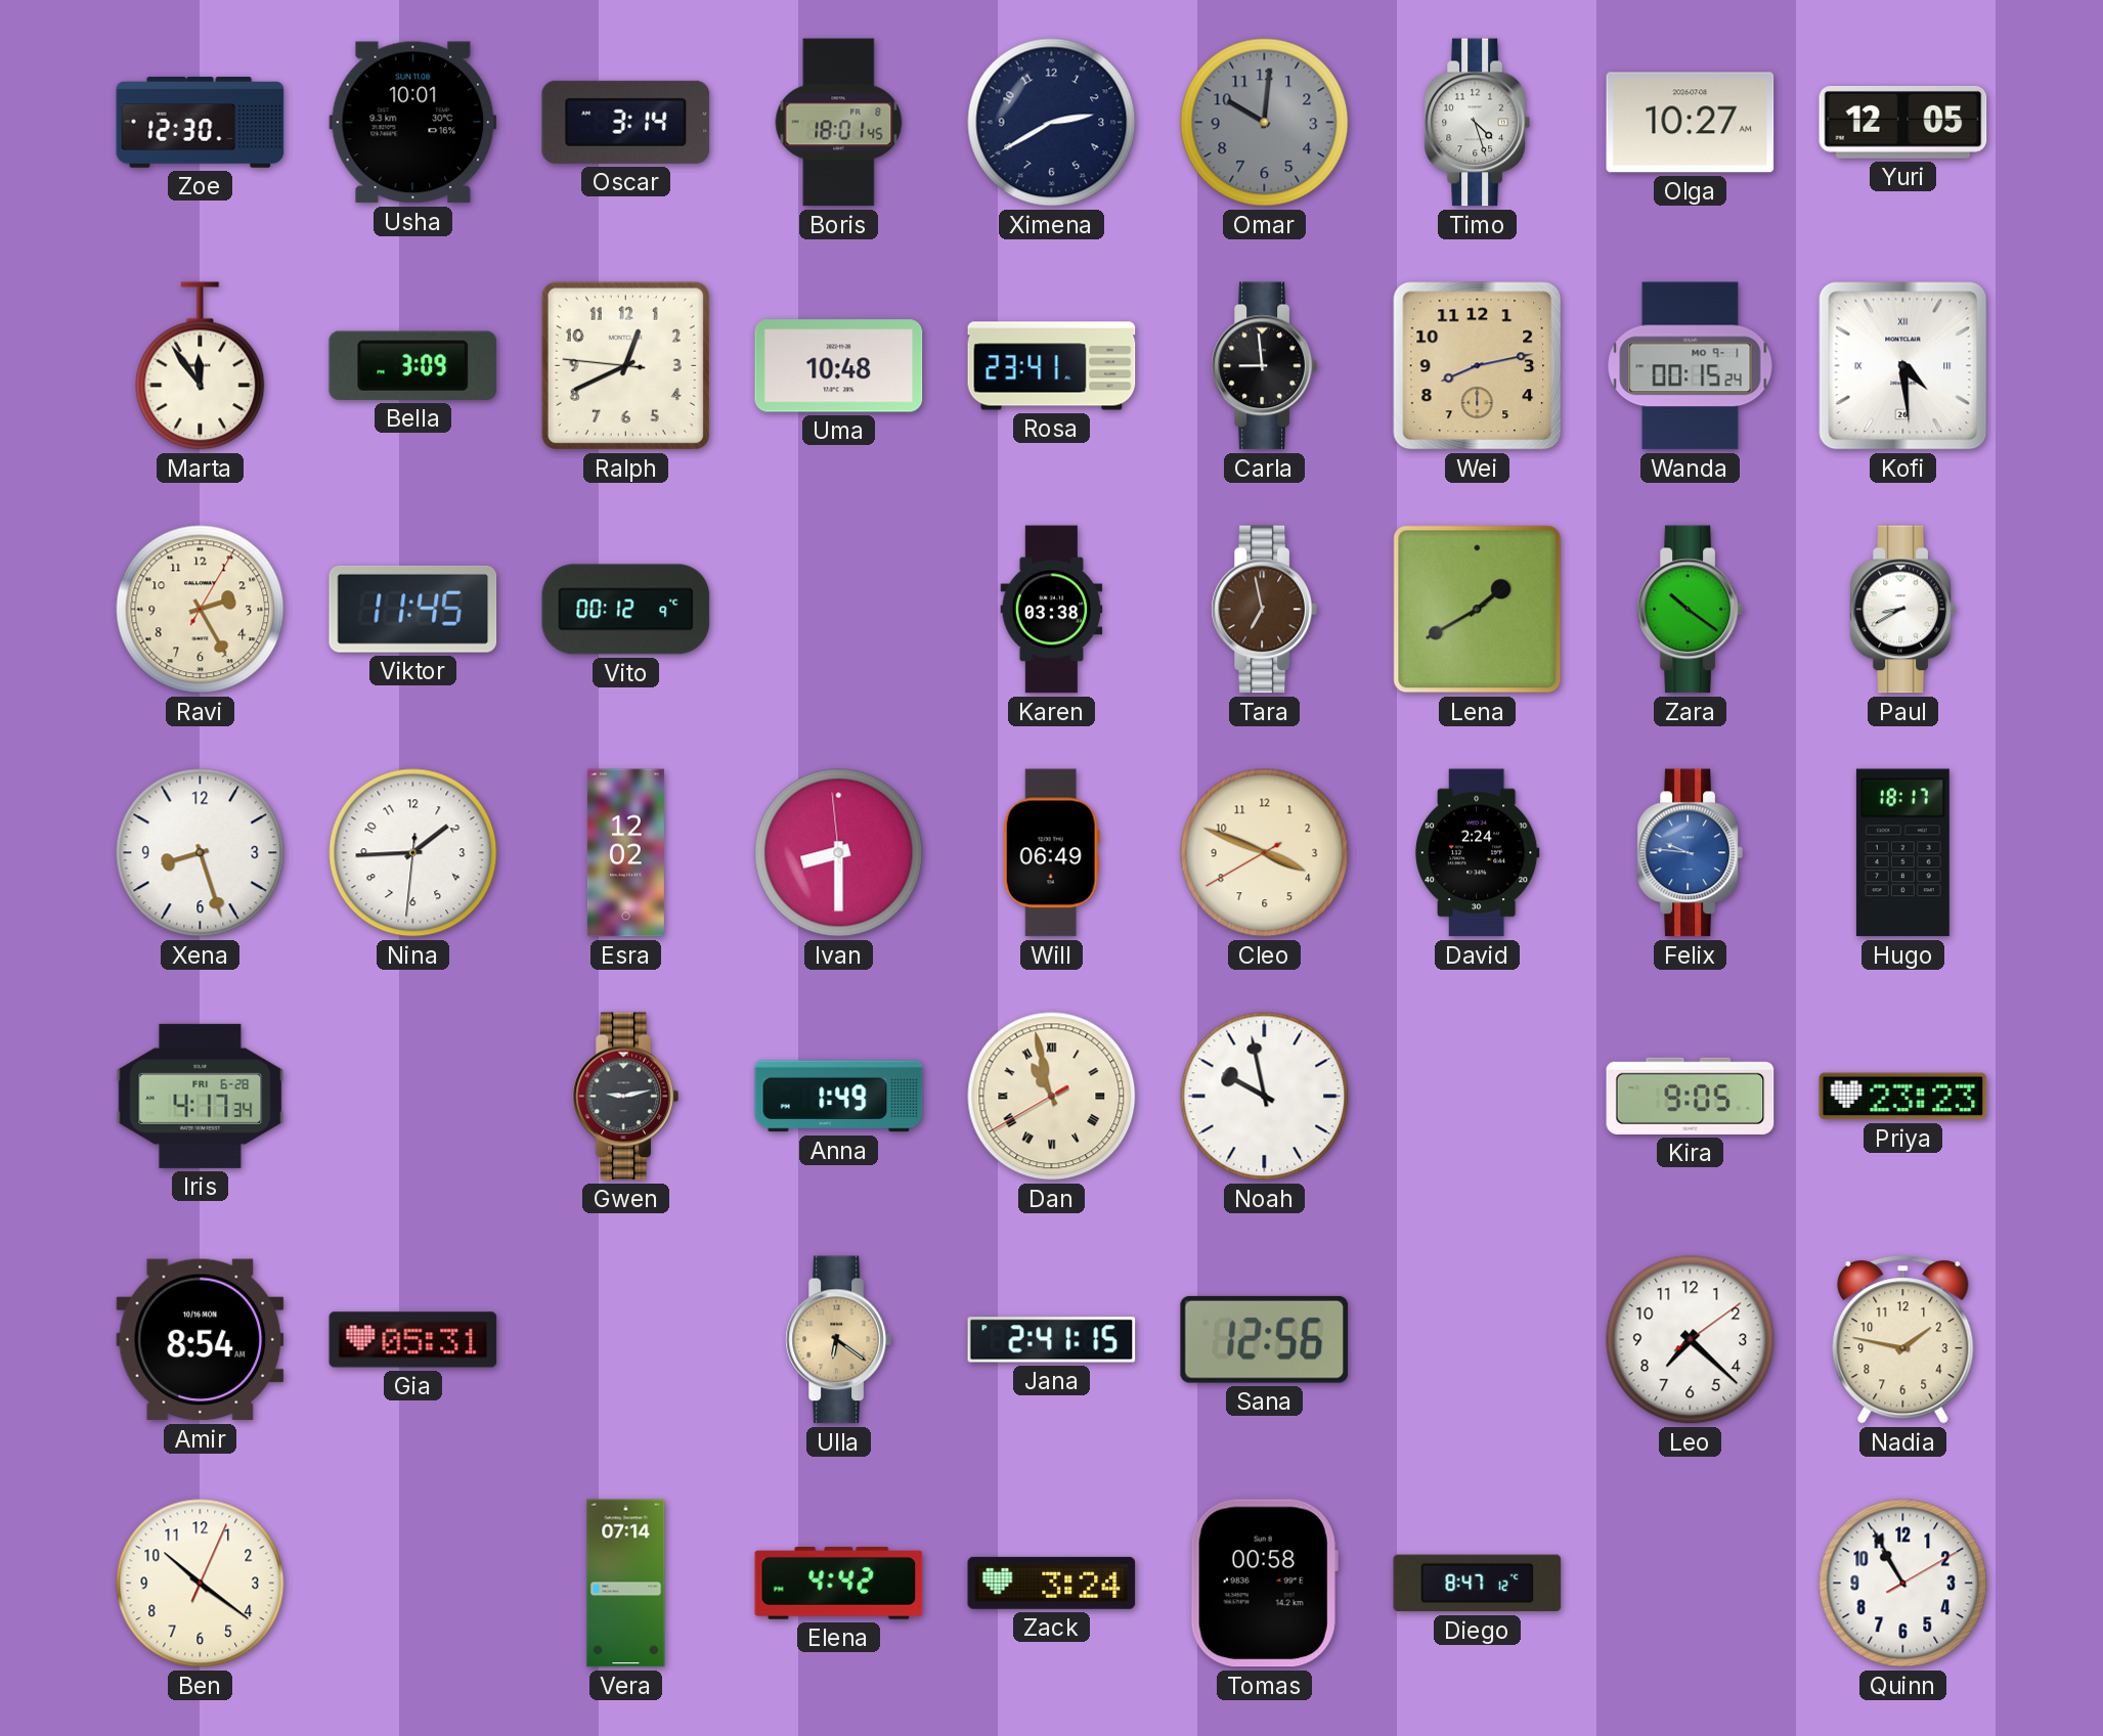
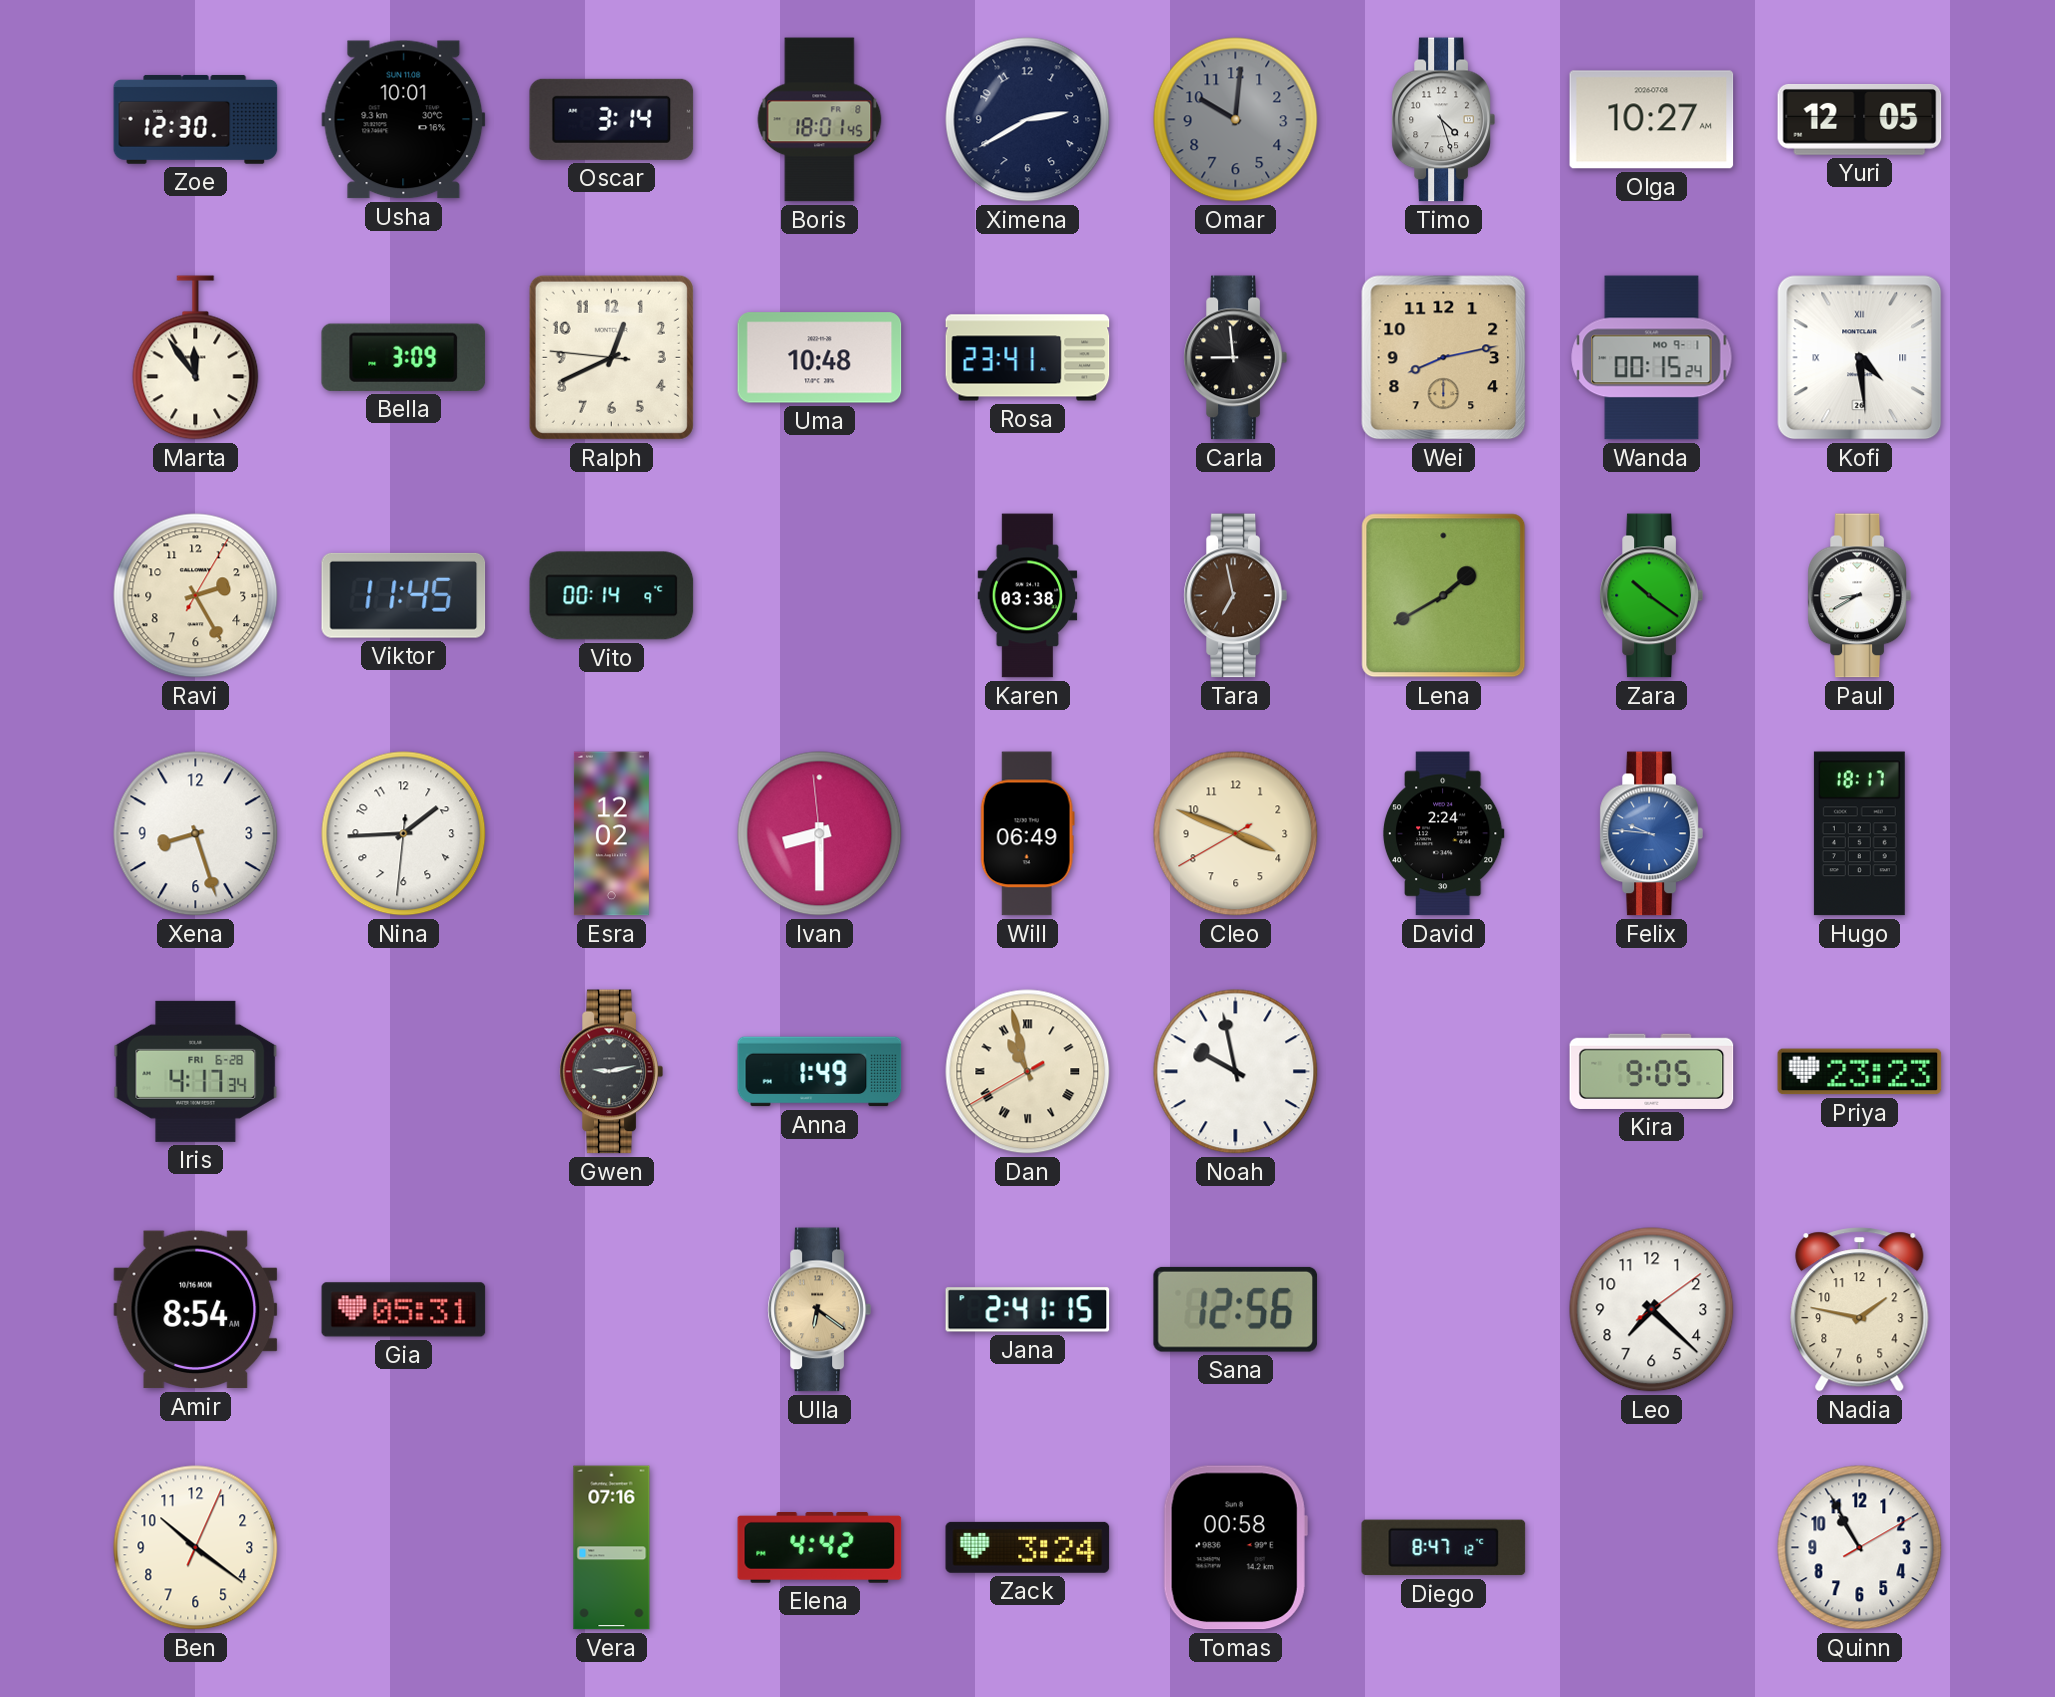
Vito: 00:12 -> 00:14
Vera: 07:14 -> 07:16
